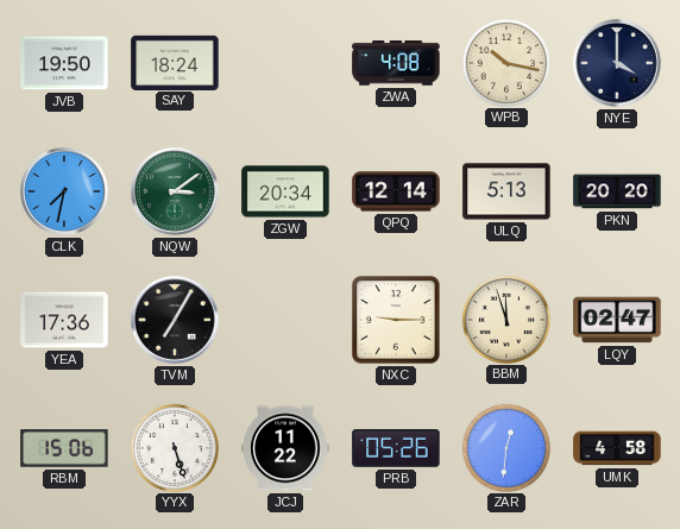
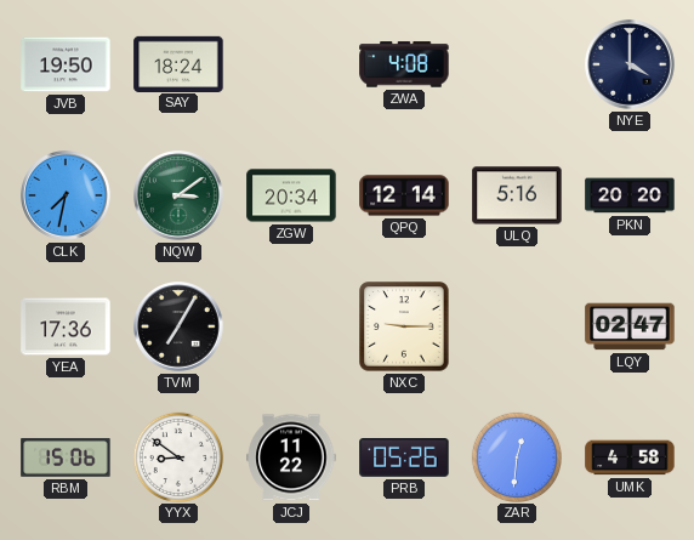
WPB: 10:17 -> none
ULQ: 5:13 -> 5:16
BBM: 11:57 -> none
YYX: 5:27 -> 8:51
